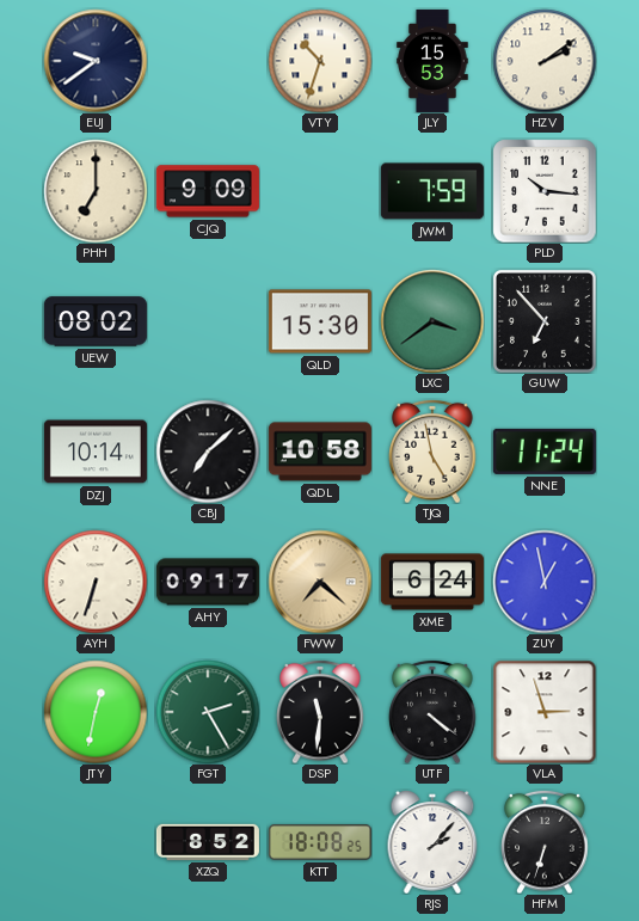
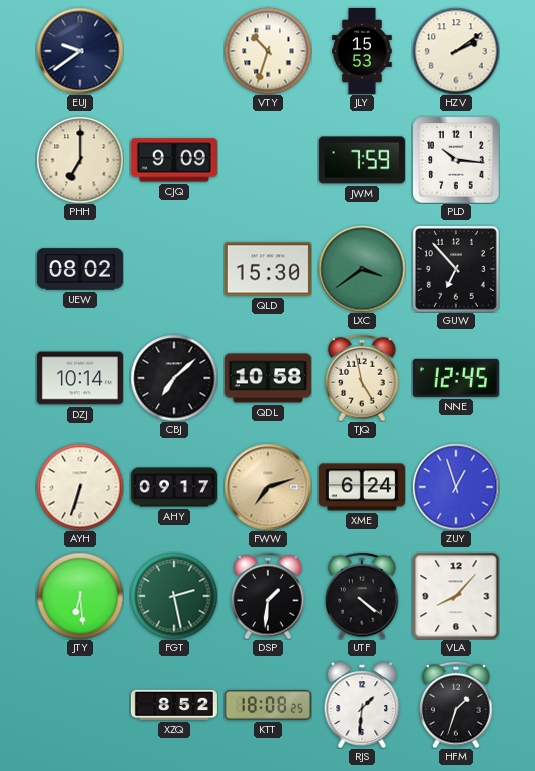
NNE: 11:24 -> 12:45
FWW: 7:22 -> 7:12
ZUY: 12:58 -> 12:57
JTY: 12:32 -> 6:29
FGT: 2:25 -> 2:28
DSP: 11:31 -> 1:31
VLA: 2:57 -> 8:07
RJS: 2:07 -> 1:31
HFM: 6:33 -> 1:33
